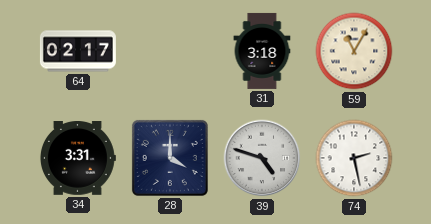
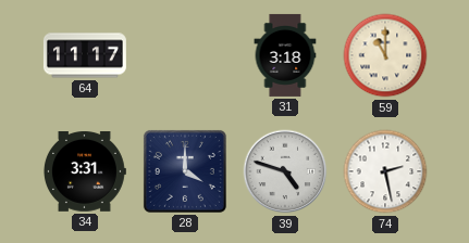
64: 02:17 -> 11:17
59: 11:05 -> 11:00
